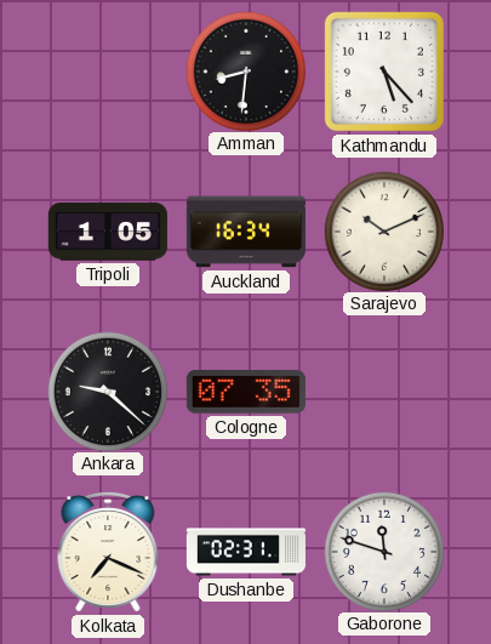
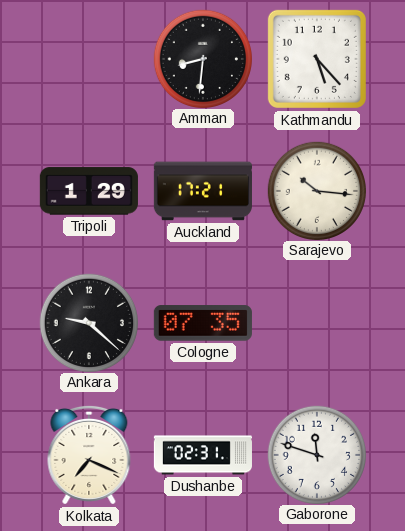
Tripoli: 1:05 -> 1:29
Auckland: 16:34 -> 17:21
Sarajevo: 10:11 -> 10:16
